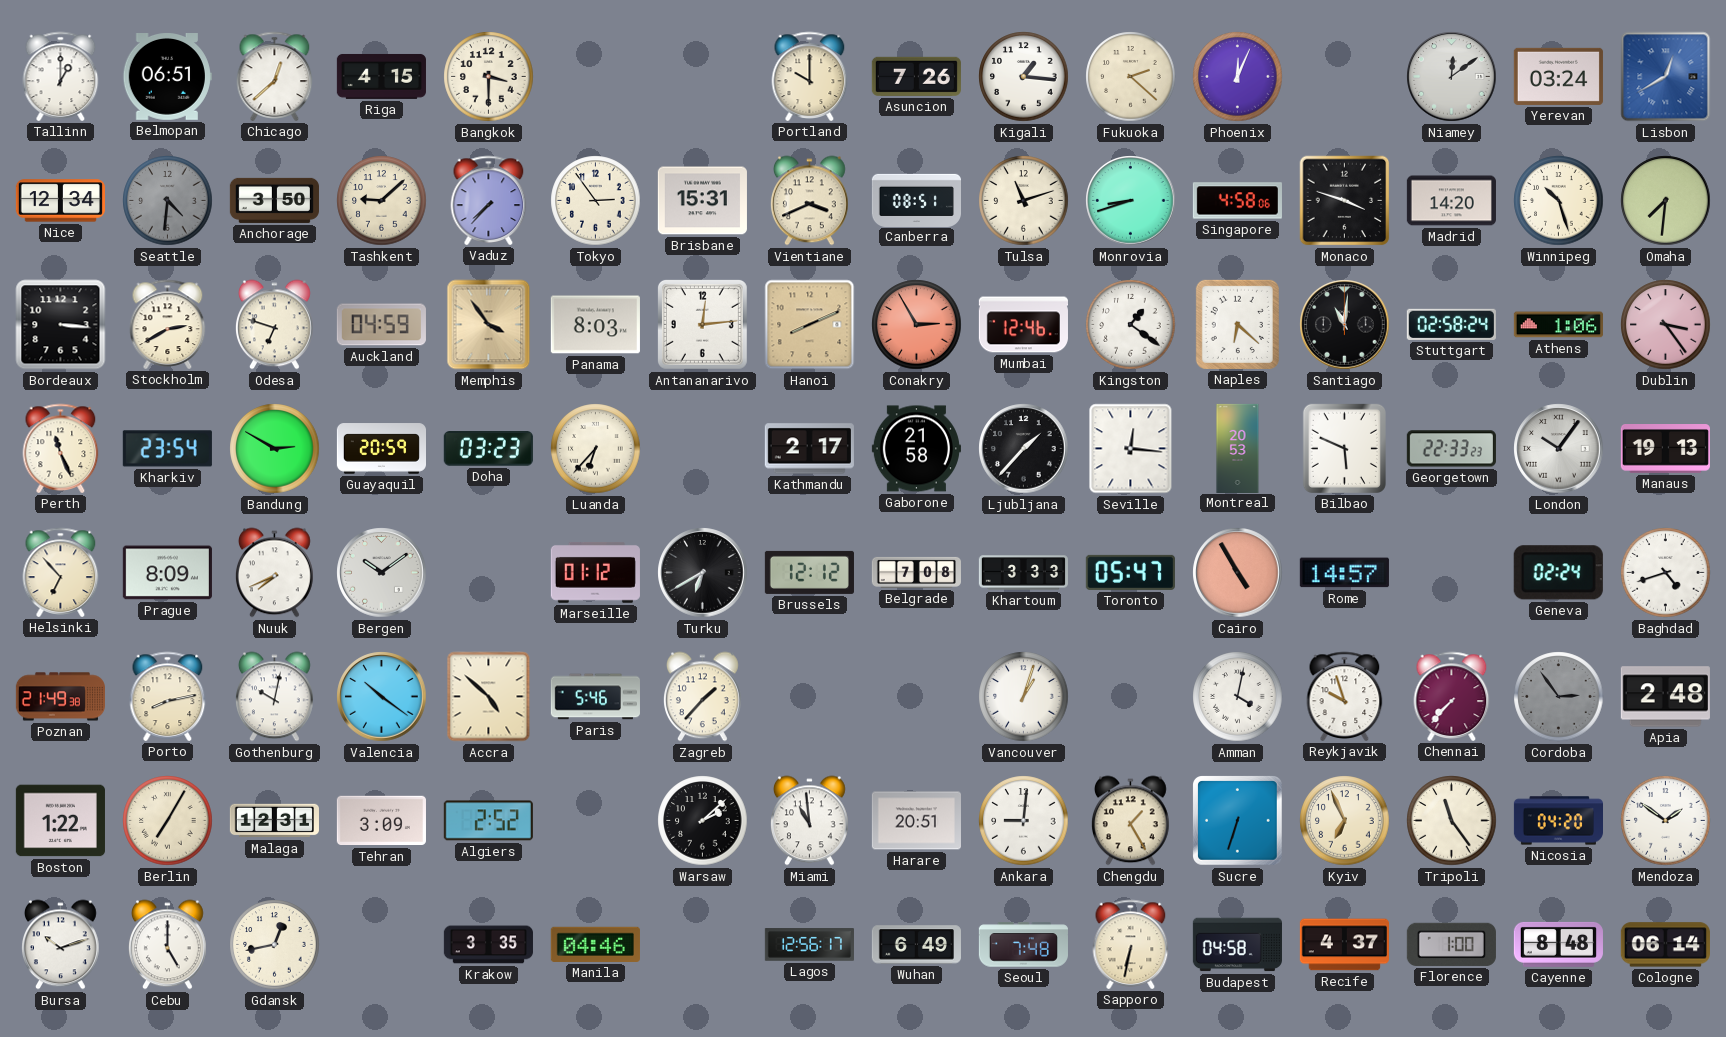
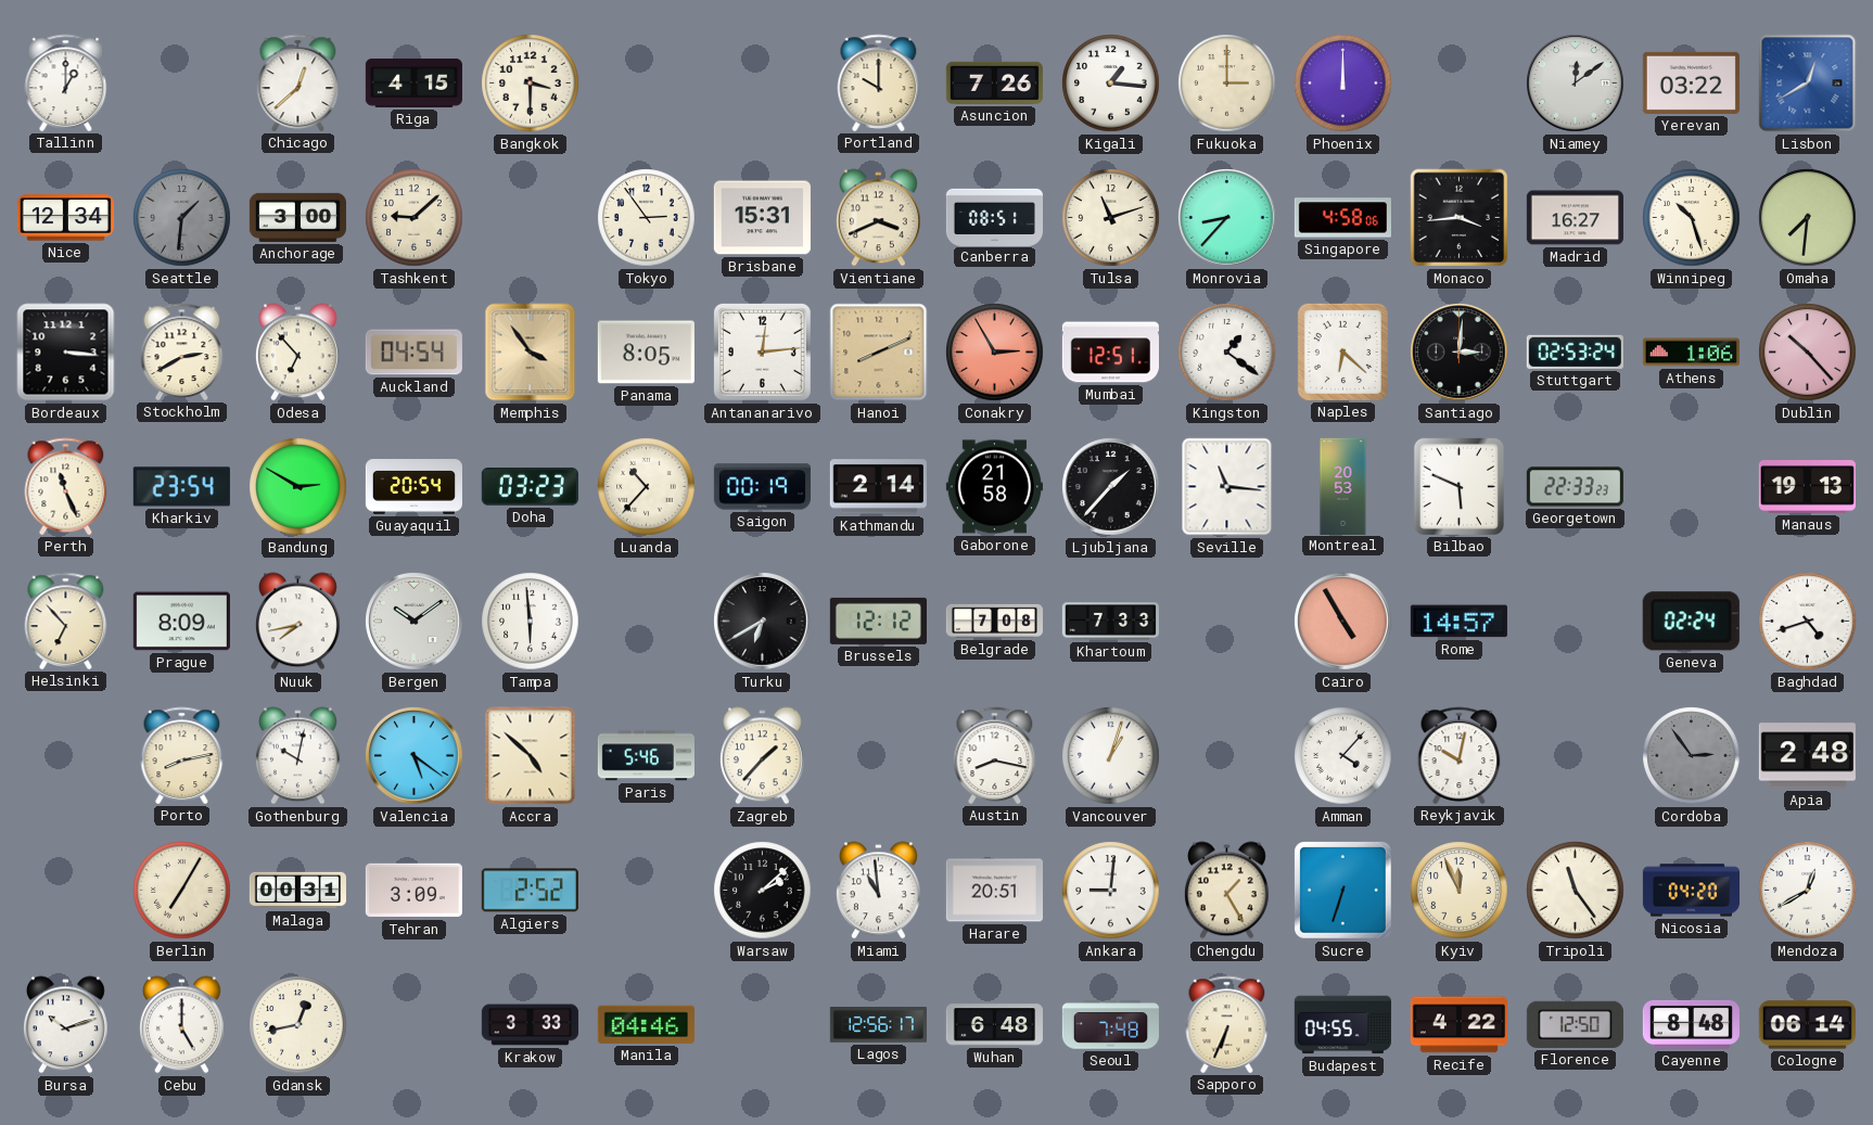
Belmopan: 06:51 -> none
Fukuoka: 2:22 -> 3:00
Phoenix: 12:04 -> 12:00
Yerevan: 03:24 -> 03:22
Seattle: 4:31 -> 1:31
Anchorage: 3:50 -> 3:00
Vaduz: 7:37 -> none
Monrovia: 8:42 -> 8:37
Monaco: 3:48 -> 3:44
Madrid: 14:20 -> 16:27
Odesa: 6:48 -> 6:53
Auckland: 04:59 -> 04:54
Panama: 8:03 -> 8:05
Mumbai: 12:46 -> 12:51
Santiago: 11:01 -> 3:01
Stuttgart: 02:58 -> 02:53
Dublin: 3:24 -> 10:23
Guayaquil: 20:59 -> 20:54
Luanda: 6:37 -> 10:37
Saigon: none -> 00:19
Kathmandu: 2:17 -> 2:14
Seville: 12:16 -> 11:16
London: 10:06 -> none
Nuuk: 7:41 -> 7:43
Tampa: none -> 5:59
Marseille: 01:12 -> none
Khartoum: 3:33 -> 7:33
Toronto: 05:47 -> none
Poznan: 21:49 -> none
Valencia: 10:21 -> 5:21
Austin: none -> 8:17
Amman: 4:02 -> 4:07
Reykjavik: 9:57 -> 10:02
Chennai: 7:37 -> none
Boston: 1:22 -> none
Malaga: 12:31 -> 00:31
Kyiv: 6:56 -> 11:56
Mendoza: 1:51 -> 12:40
Krakow: 3:35 -> 3:33
Wuhan: 6:49 -> 6:48
Sapporo: 6:32 -> 6:34
Budapest: 04:58 -> 04:55
Recife: 4:37 -> 4:22
Florence: 1:00 -> 12:50
